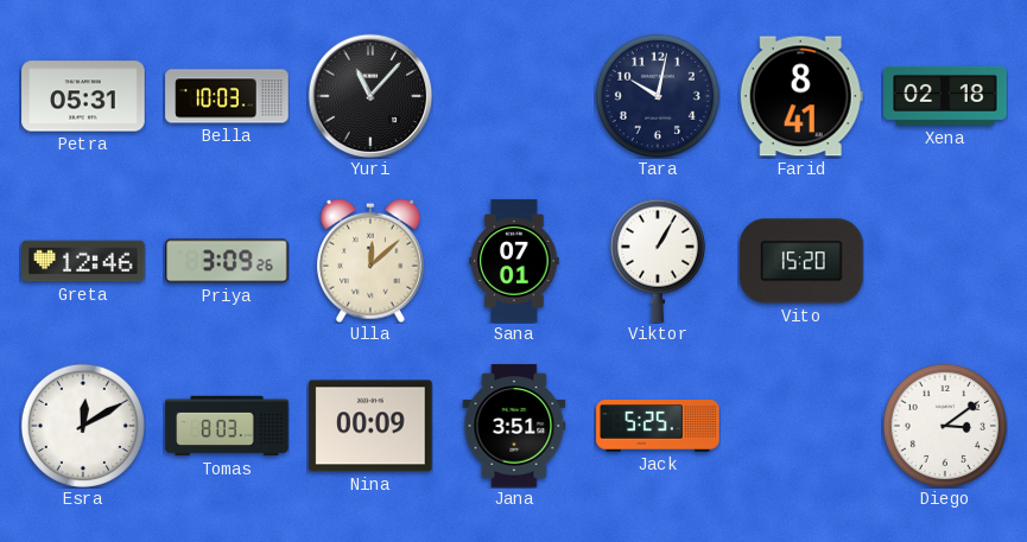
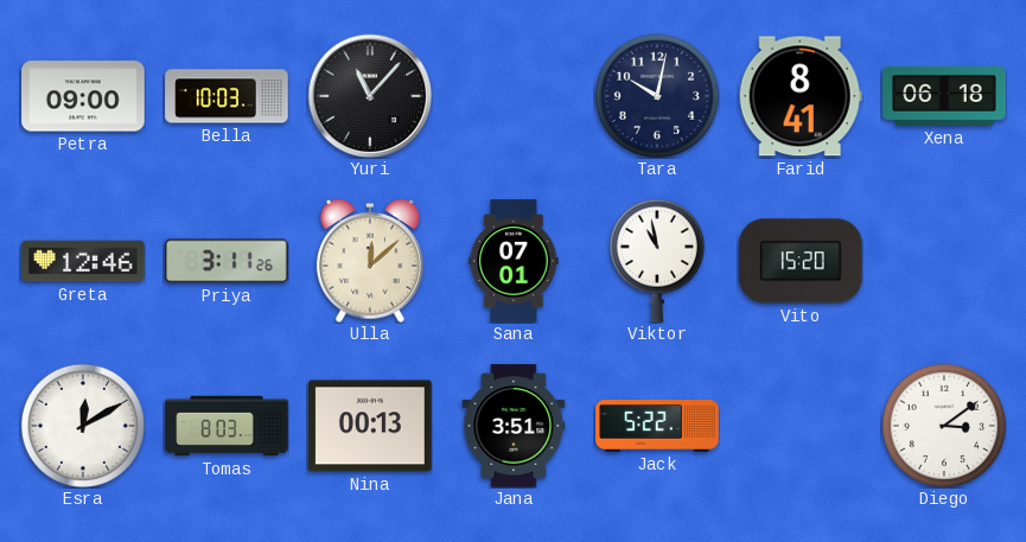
Petra: 05:31 -> 09:00
Xena: 02:18 -> 06:18
Priya: 3:09 -> 3:11
Viktor: 1:05 -> 10:58
Nina: 00:09 -> 00:13
Jack: 5:25 -> 5:22
